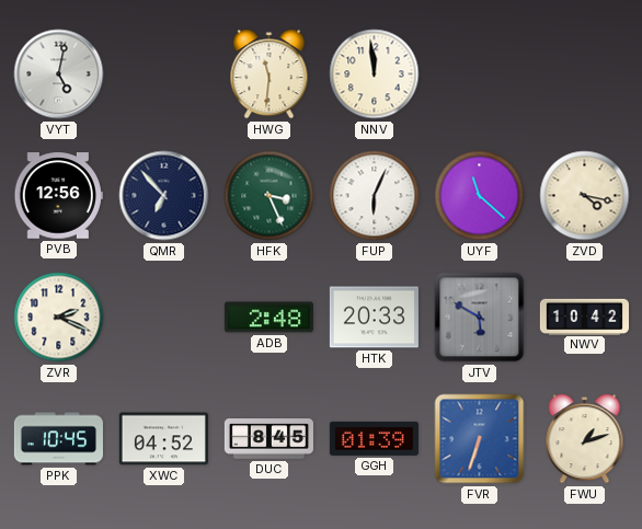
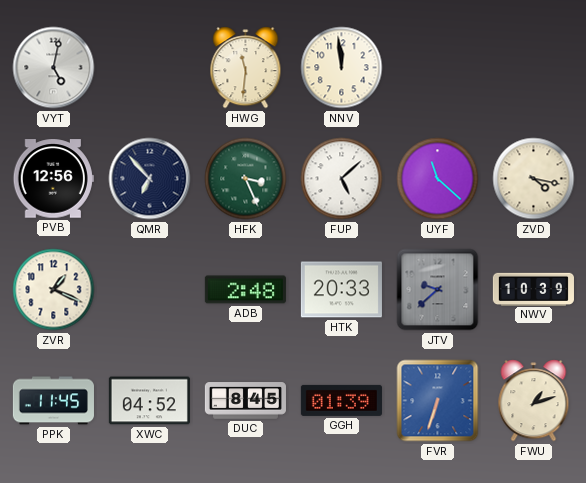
FUP: 6:04 -> 5:08
ZVR: 2:19 -> 1:19
JTV: 5:50 -> 9:38
NWV: 10:42 -> 10:39
PPK: 10:45 -> 11:45
